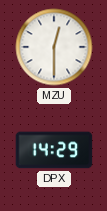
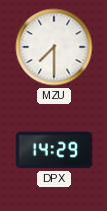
MZU: 12:30 -> 7:30
